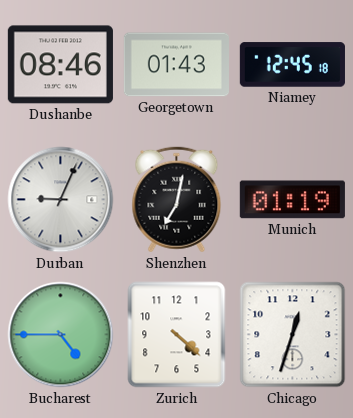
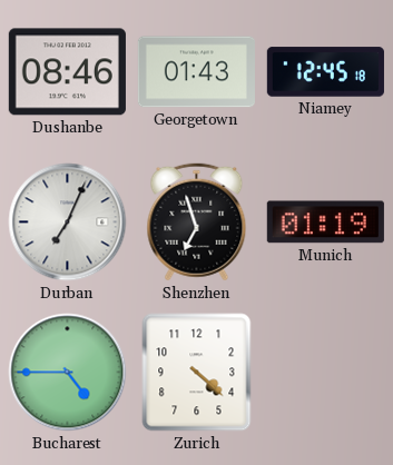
Durban: 9:04 -> 7:04
Shenzhen: 7:02 -> 6:57
Chicago: 12:33 -> none
